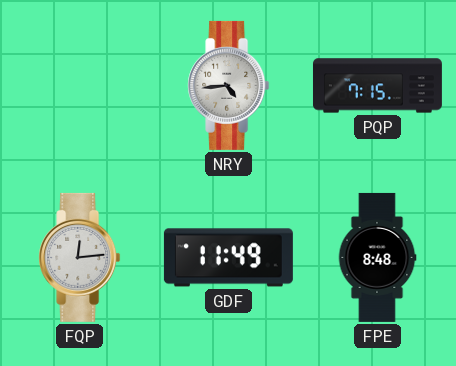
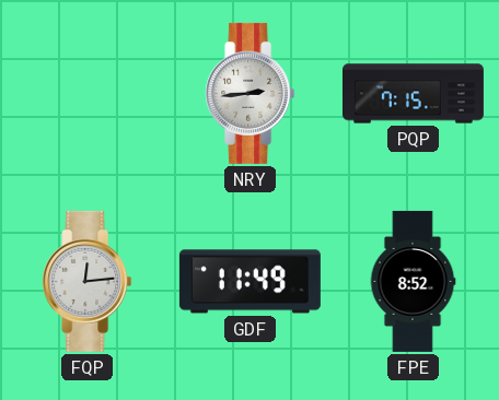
NRY: 4:44 -> 2:44
FPE: 8:48 -> 8:52
